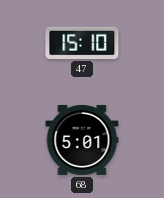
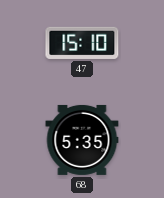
68: 5:01 -> 5:35
